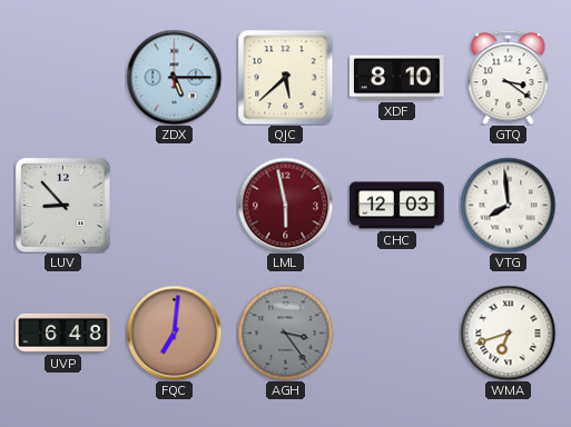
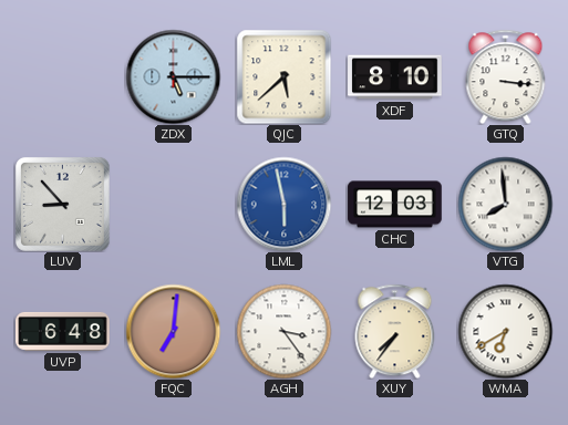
GTQ: 3:21 -> 3:16
LML dial: burgundy -> blue
AGH dial: grey -> white
XUY: none -> 7:36
WMA: 6:42 -> 6:40
